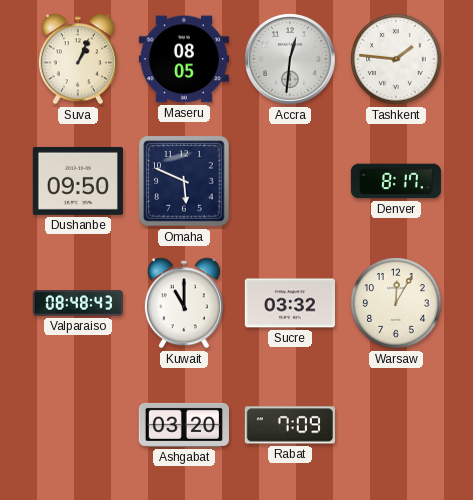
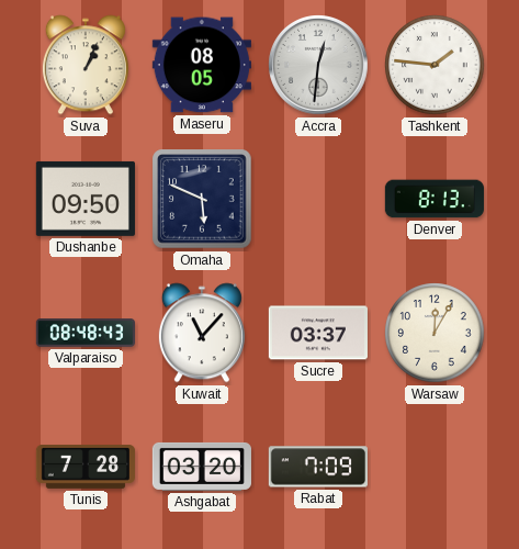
Denver: 8:17 -> 8:13
Kuwait: 11:00 -> 11:07
Sucre: 03:32 -> 03:37
Tunis: none -> 7:28
